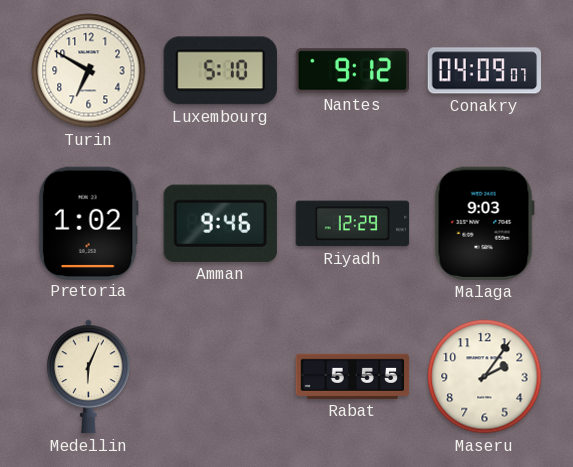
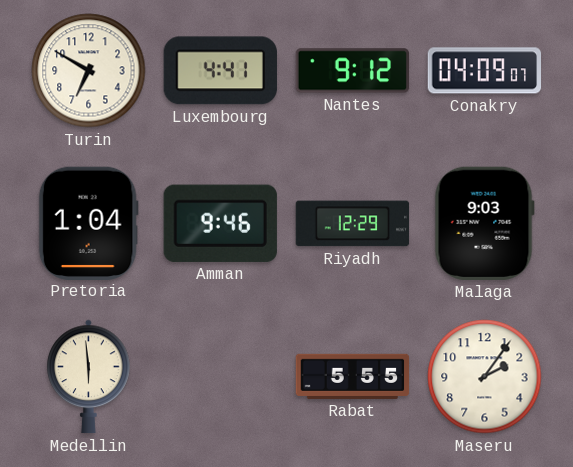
Luxembourg: 5:10 -> 4:41
Pretoria: 1:02 -> 1:04
Medellin: 6:04 -> 5:59
